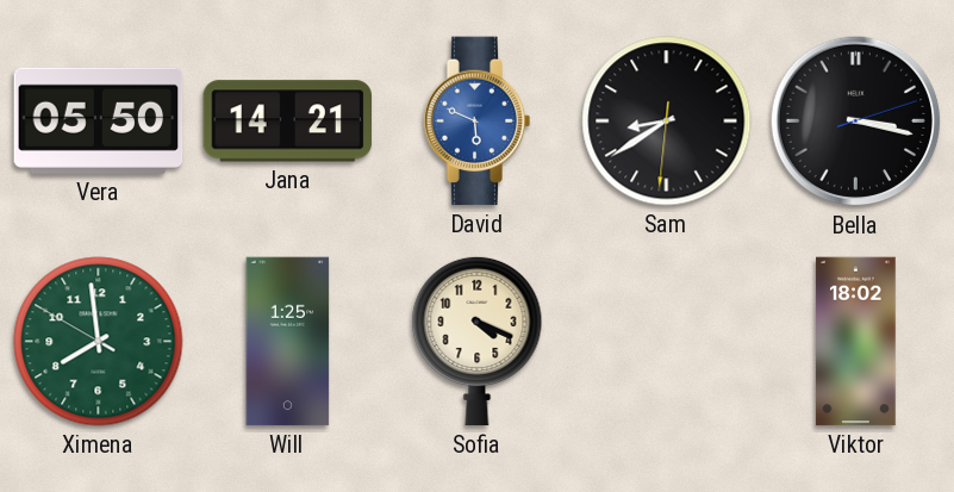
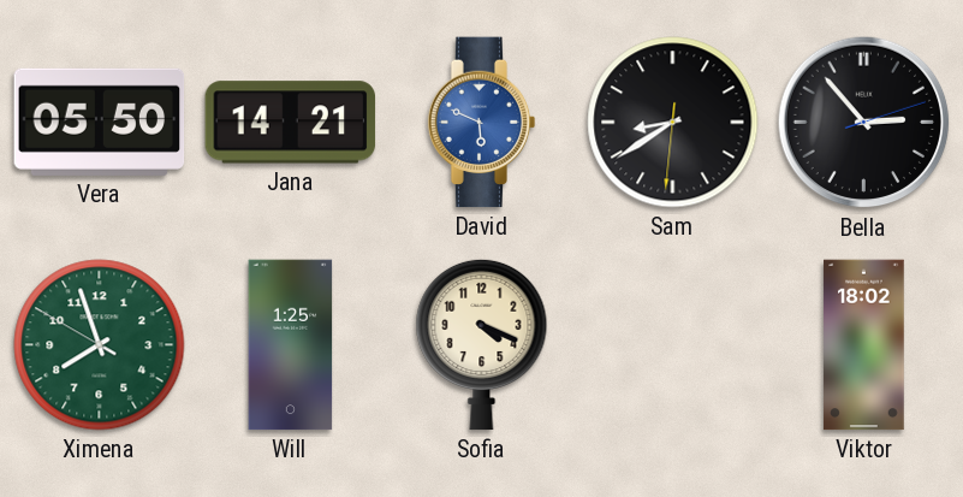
Bella: 3:17 -> 2:53
Ximena: 7:58 -> 7:56
